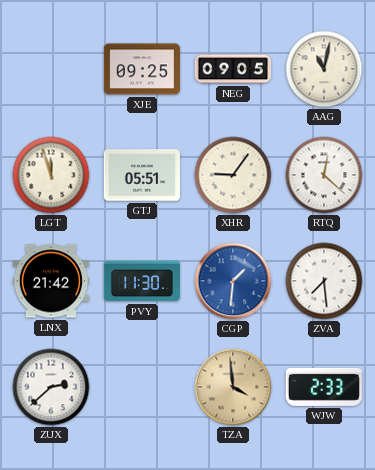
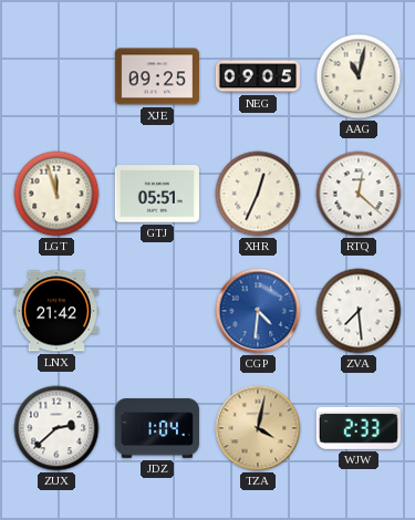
XHR: 9:06 -> 12:34
PVY: 11:30 -> none
CGP: 1:31 -> 4:31
JDZ: none -> 1:04
TZA: 3:59 -> 4:02
